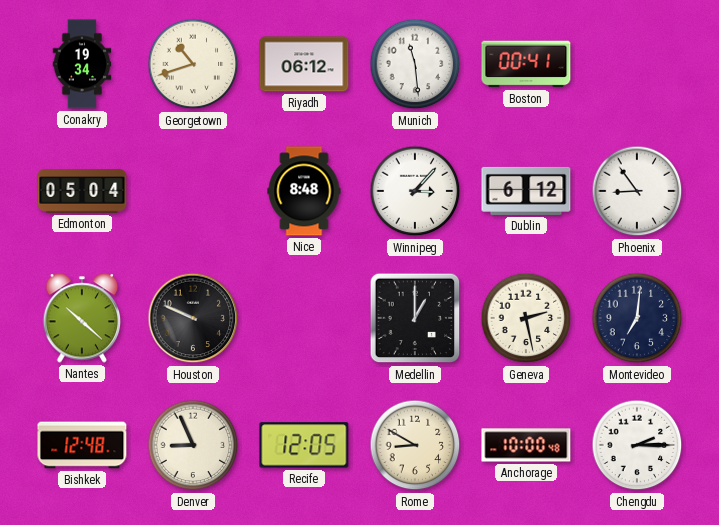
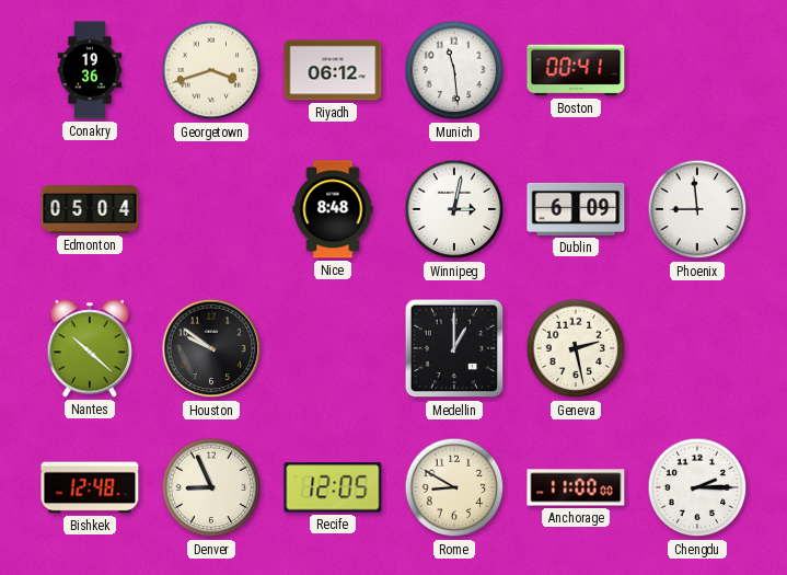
Conakry: 19:34 -> 19:36
Georgetown: 10:42 -> 3:42
Winnipeg: 3:07 -> 3:02
Dublin: 6:12 -> 6:09
Phoenix: 8:54 -> 8:59
Houston: 9:49 -> 9:51
Montevideo: 7:01 -> none
Anchorage: 10:00 -> 11:00
